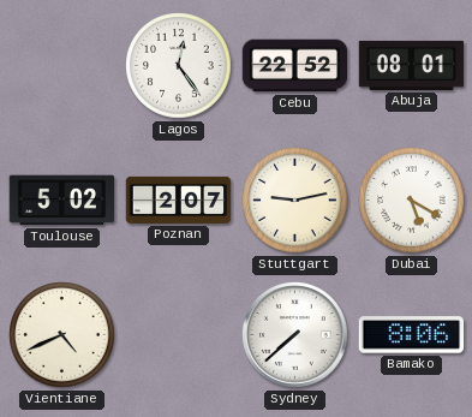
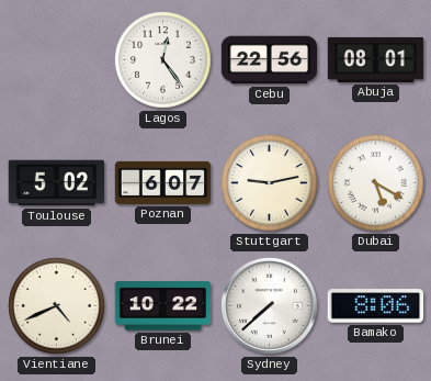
Cebu: 22:52 -> 22:56
Poznan: 2:07 -> 6:07
Brunei: none -> 10:22
